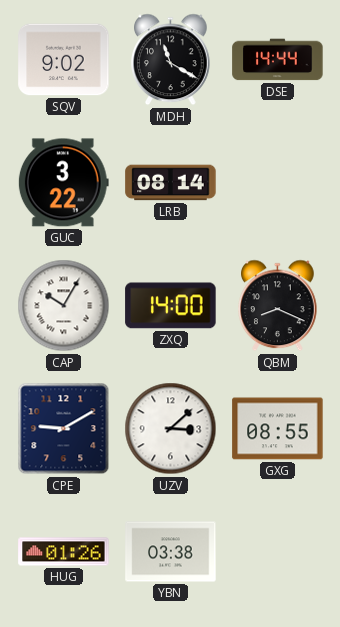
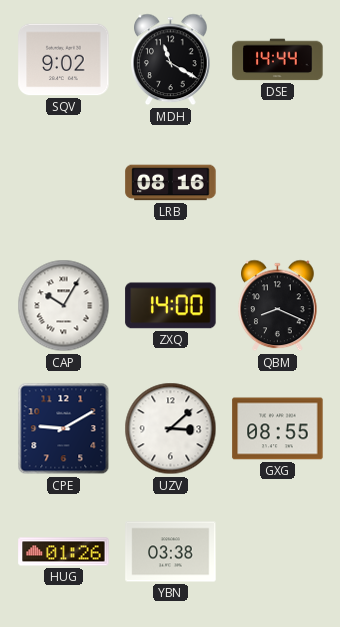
GUC: 3:22 -> none
LRB: 08:14 -> 08:16
